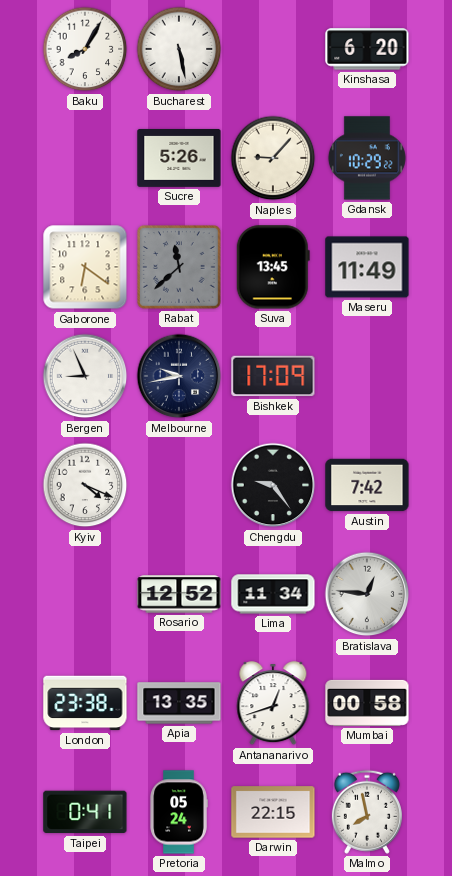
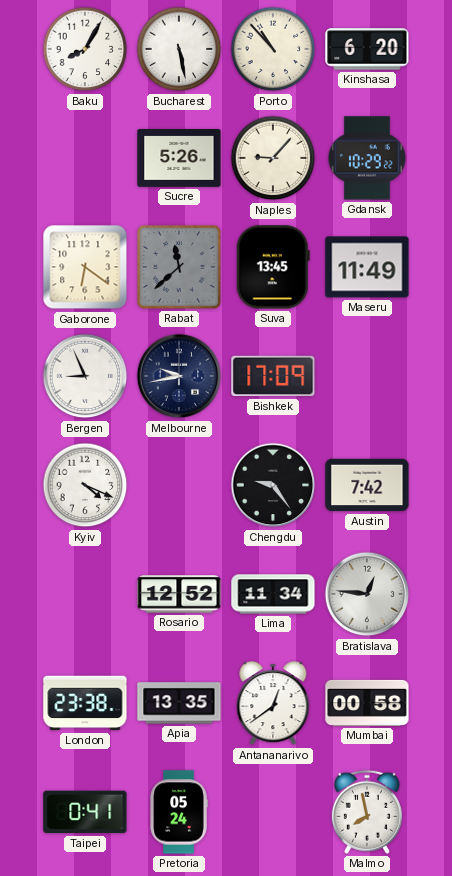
Porto: none -> 10:53
Antananarivo: 12:42 -> 12:39
Darwin: 22:15 -> none
